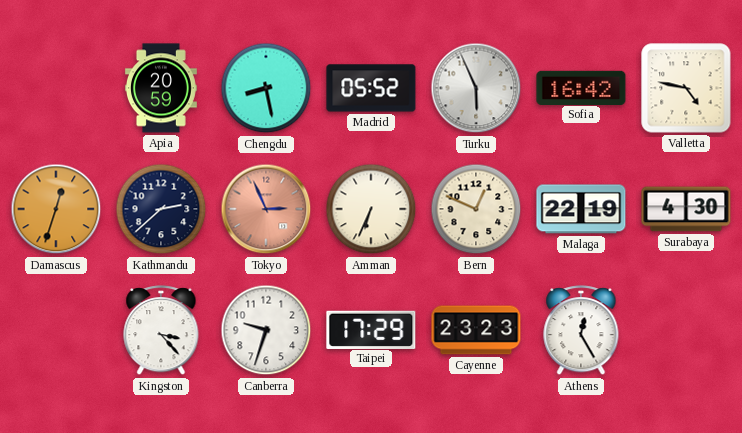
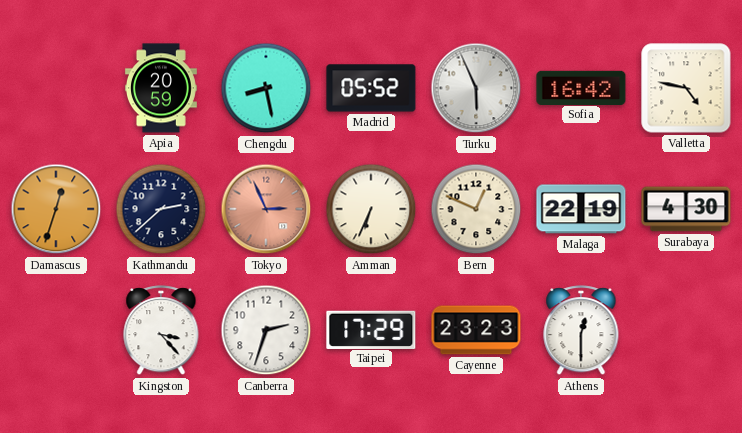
Canberra: 9:33 -> 2:33
Athens: 12:25 -> 12:30
